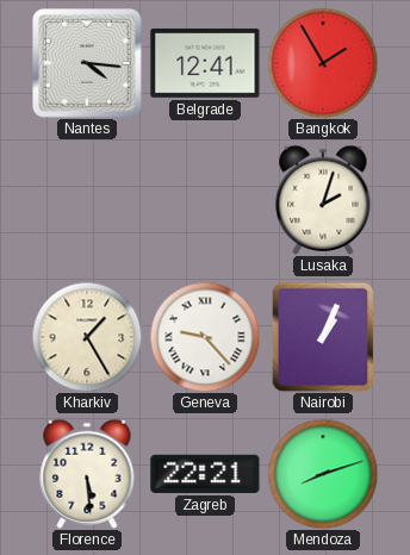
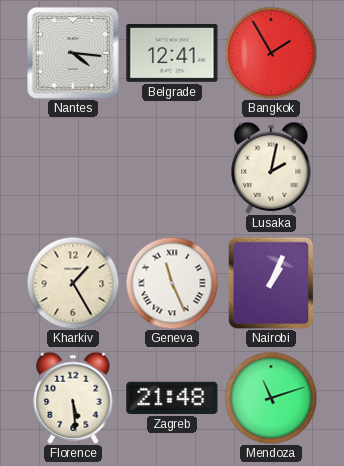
Lusaka: 2:03 -> 2:02
Geneva: 9:23 -> 11:26
Zagreb: 22:21 -> 21:48
Mendoza: 8:12 -> 11:12
